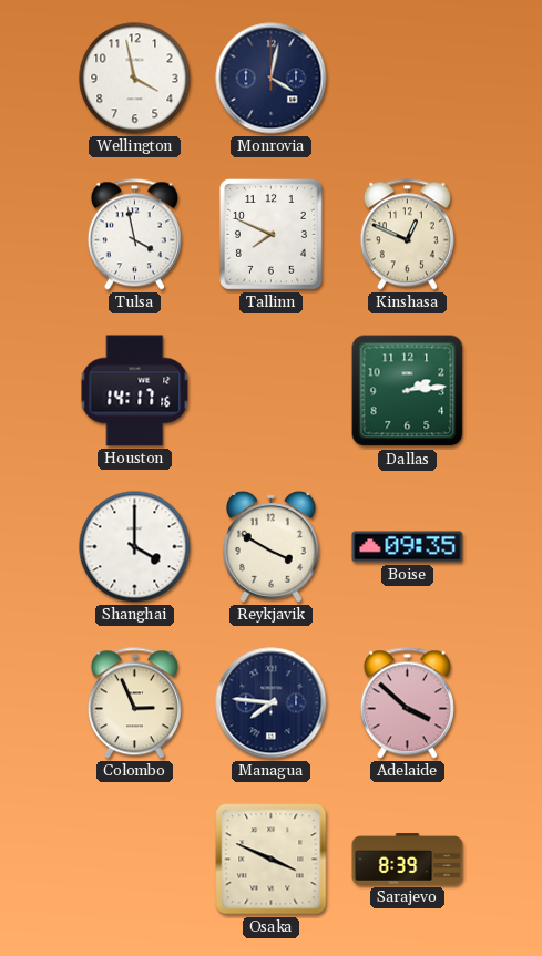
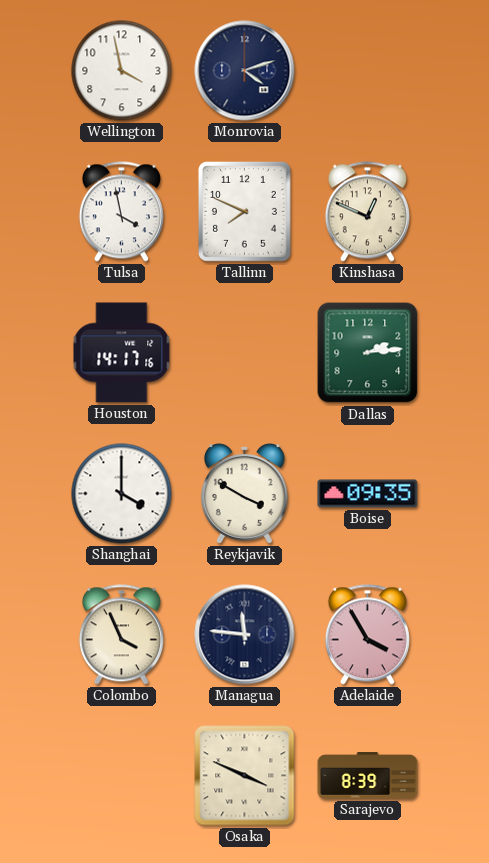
Monrovia: 4:02 -> 4:12
Colombo: 2:56 -> 3:56
Managua: 7:46 -> 11:46
Adelaide: 3:52 -> 3:55
